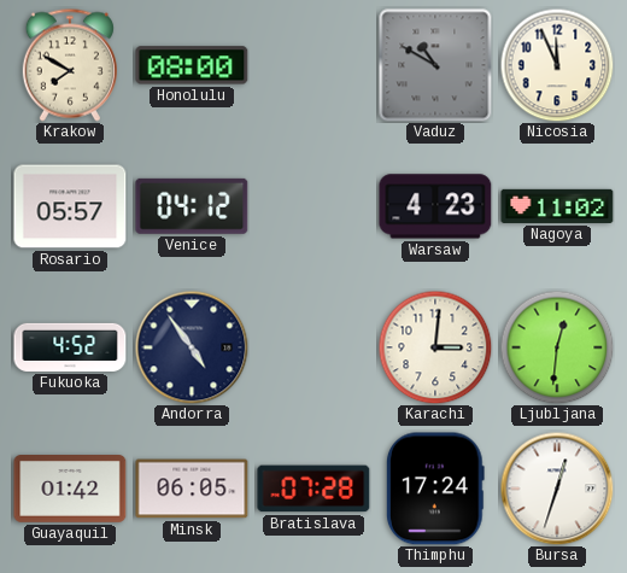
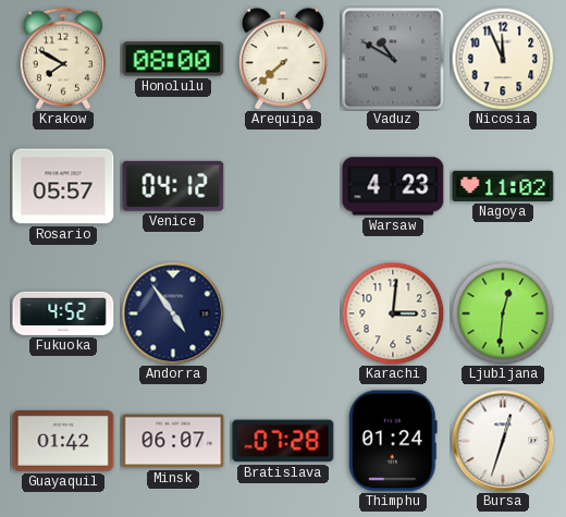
Arequipa: none -> 7:38
Minsk: 06:05 -> 06:07
Thimphu: 17:24 -> 01:24
